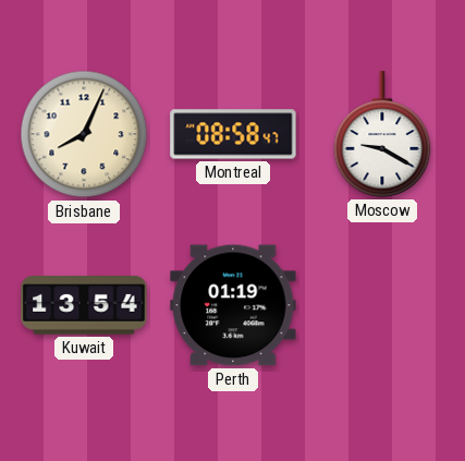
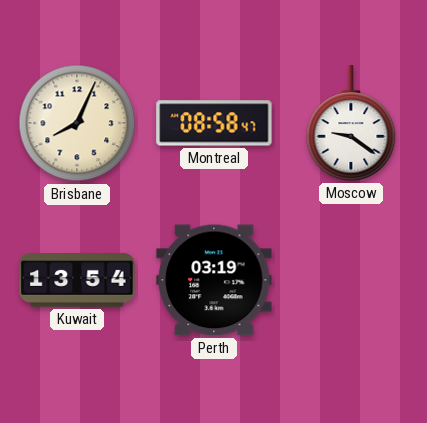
Moscow: 9:20 -> 9:21
Perth: 01:19 -> 03:19
